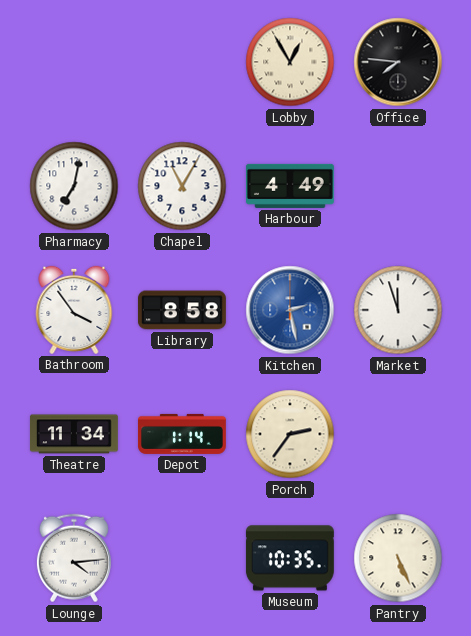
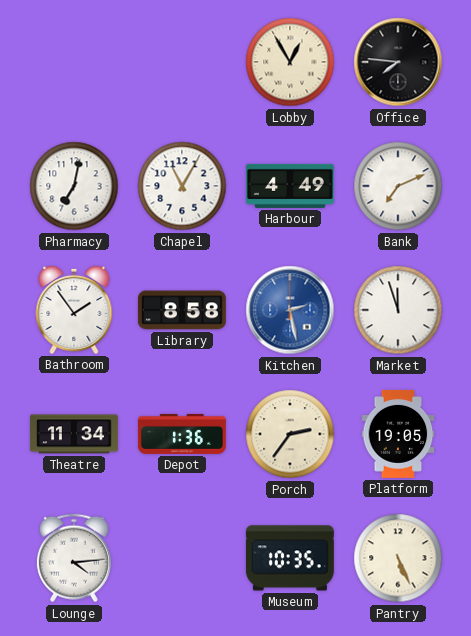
Bank: none -> 7:11
Bathroom: 3:54 -> 1:54
Depot: 1:14 -> 1:36
Platform: none -> 19:05
